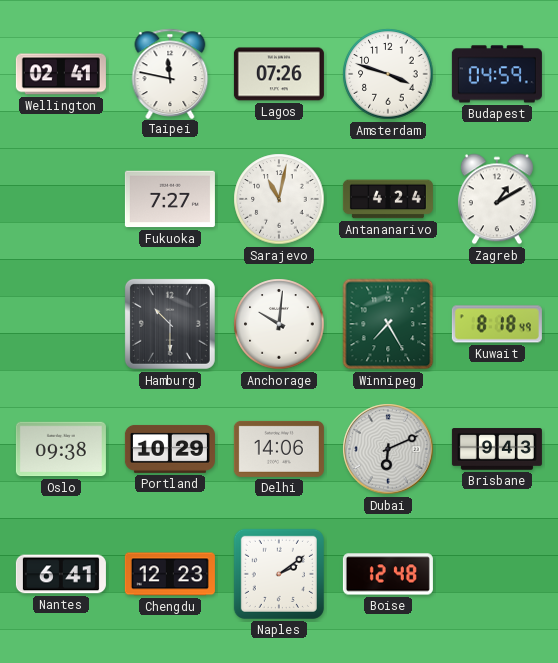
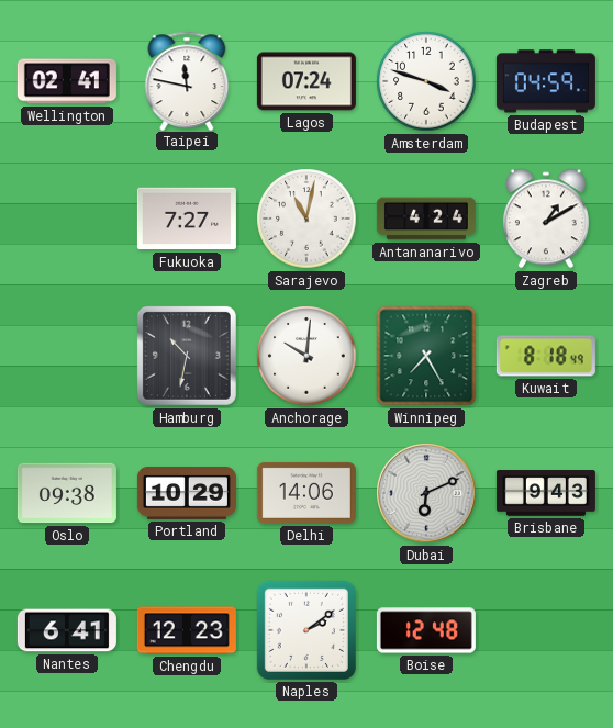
Lagos: 07:26 -> 07:24
Hamburg: 10:30 -> 10:32
